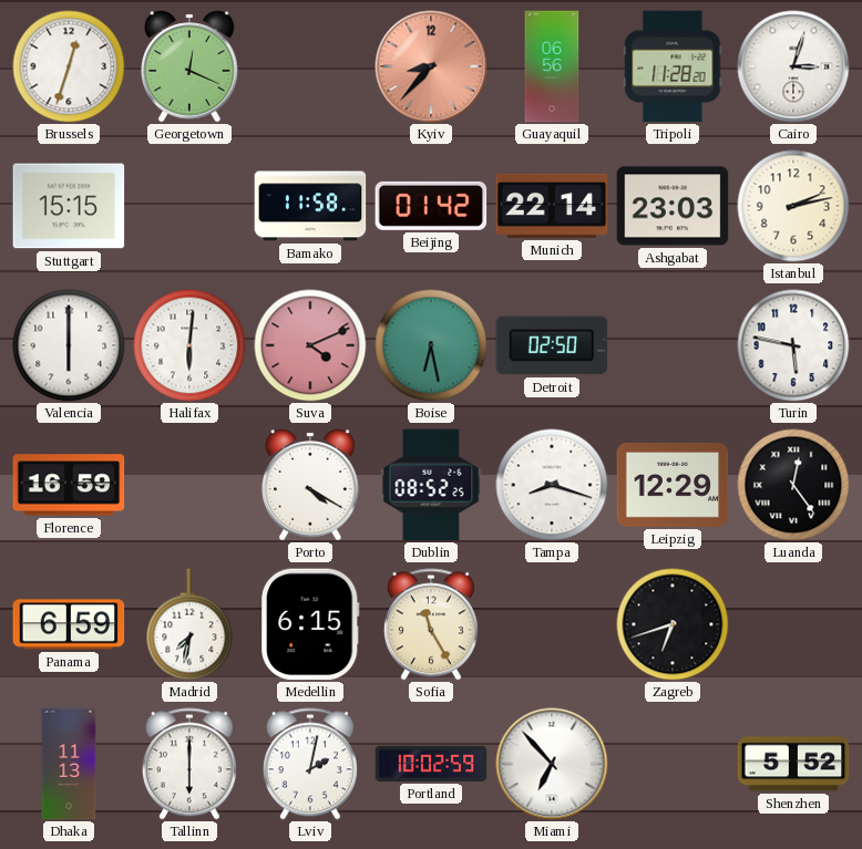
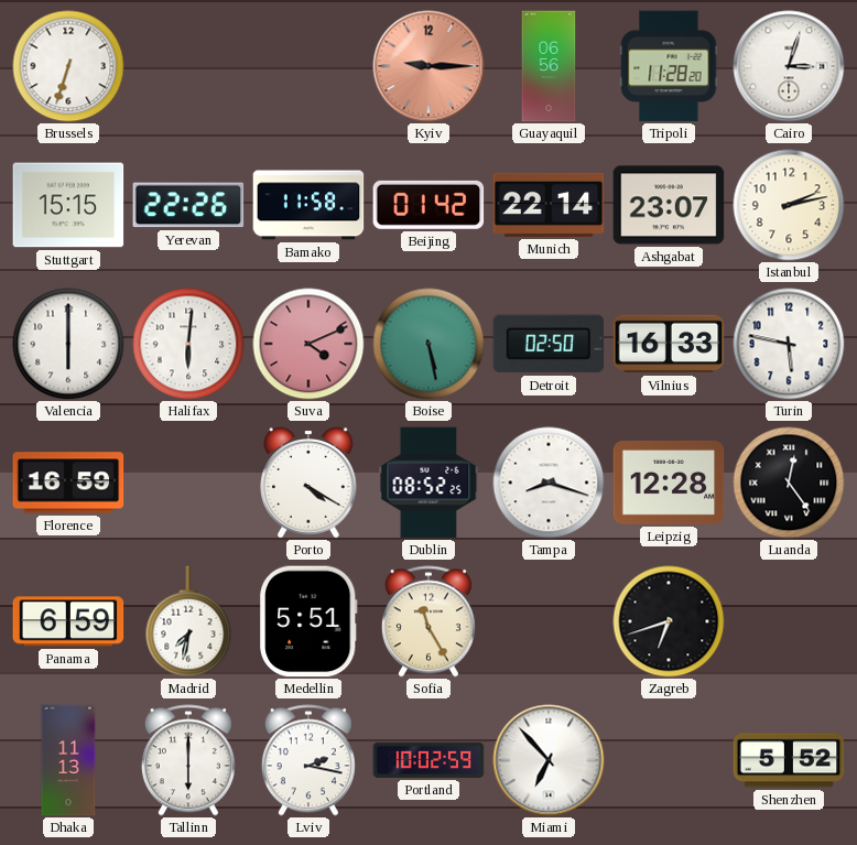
Brussels: 12:33 -> 6:33
Georgetown: 12:19 -> none
Kyiv: 8:37 -> 9:15
Yerevan: none -> 22:26
Ashgabat: 23:03 -> 23:07
Boise: 6:28 -> 5:28
Vilnius: none -> 16:33
Leipzig: 12:29 -> 12:28
Medellin: 6:15 -> 5:51
Lviv: 2:02 -> 2:17
